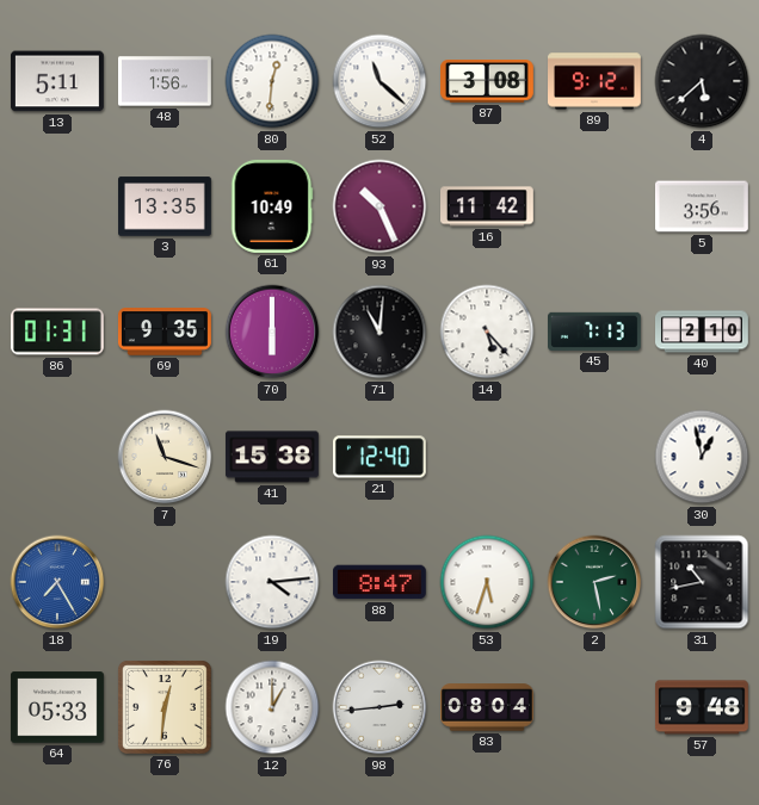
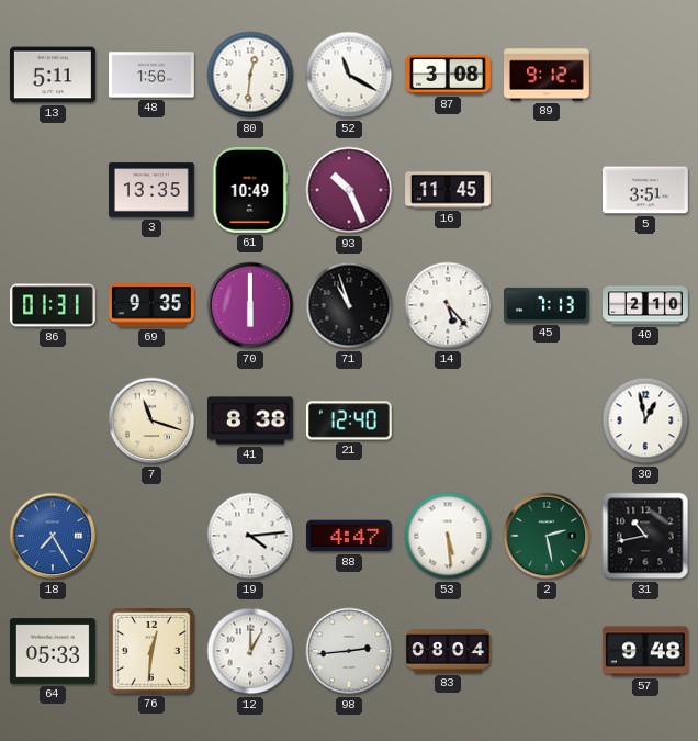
52: 11:22 -> 11:20
4: 5:38 -> none
16: 11:42 -> 11:45
5: 3:56 -> 3:51
71: 11:01 -> 10:57
41: 15:38 -> 8:38
88: 8:47 -> 4:47
53: 5:33 -> 5:29
